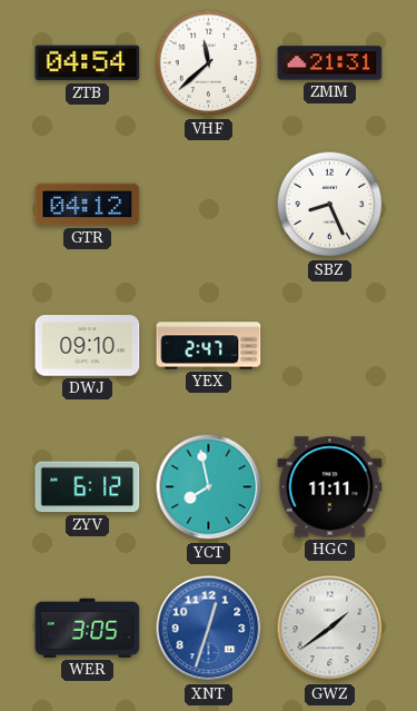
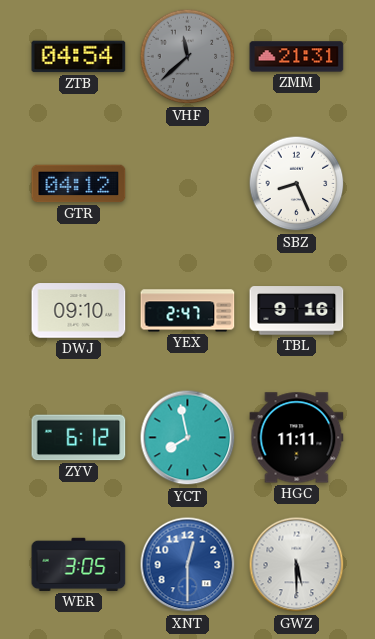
VHF dial: white -> grey
TBL: none -> 9:16
XNT: 12:33 -> 12:30
GWZ: 1:39 -> 5:30
